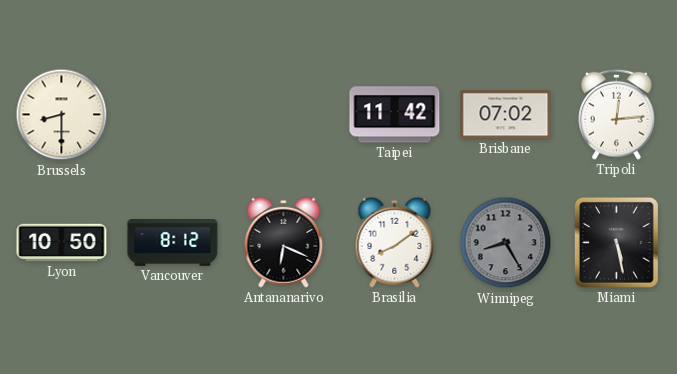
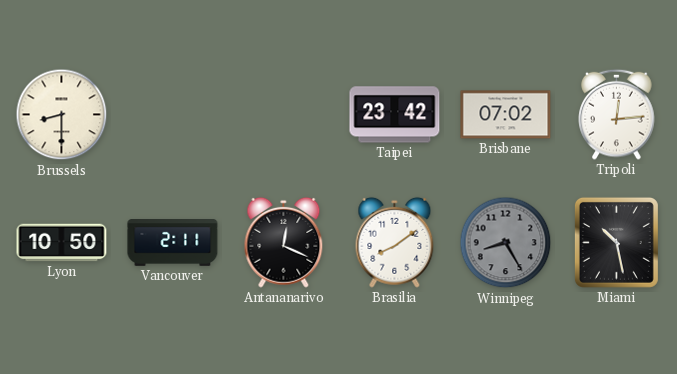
Taipei: 11:42 -> 23:42
Vancouver: 8:12 -> 2:11
Antananarivo: 6:19 -> 12:19
Miami: 5:28 -> 10:28
